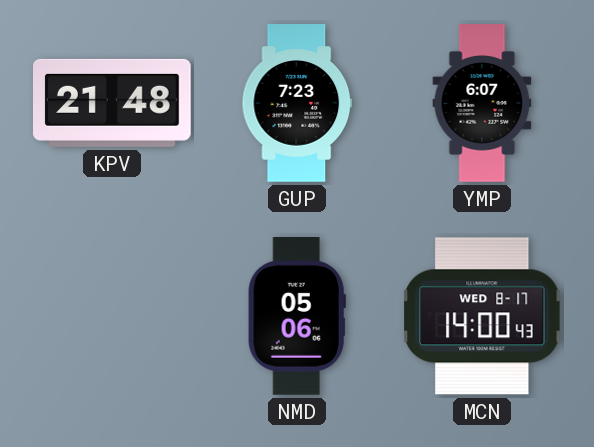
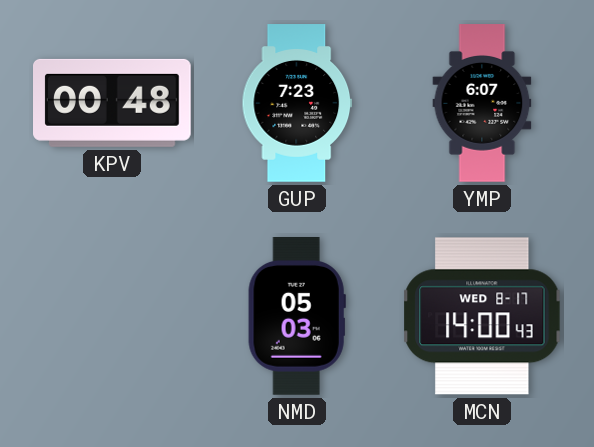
KPV: 21:48 -> 00:48
NMD: 05:06 -> 05:03
